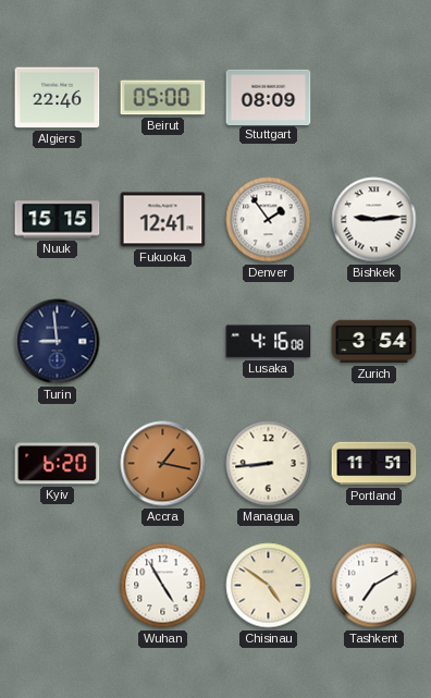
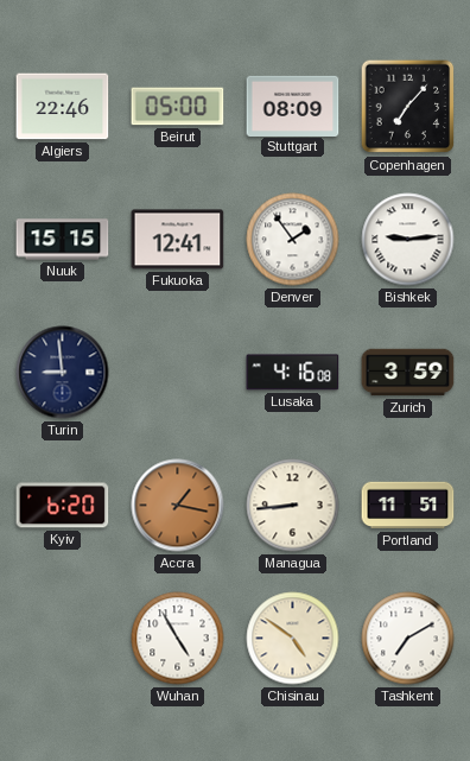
Copenhagen: none -> 7:07
Zurich: 3:54 -> 3:59
